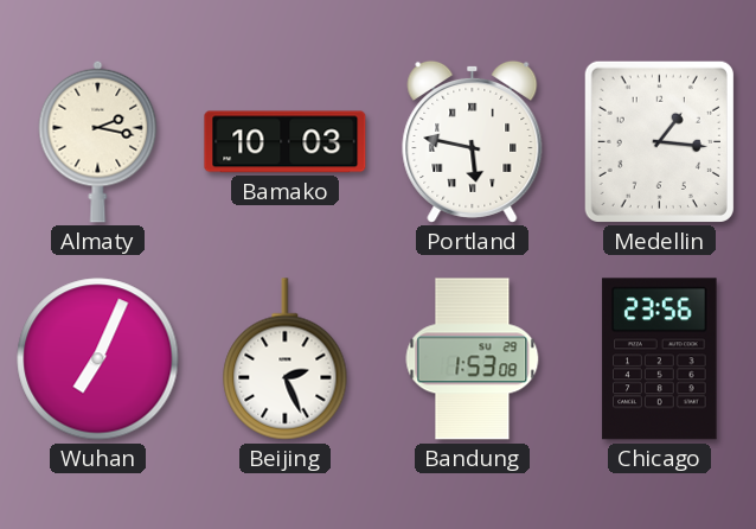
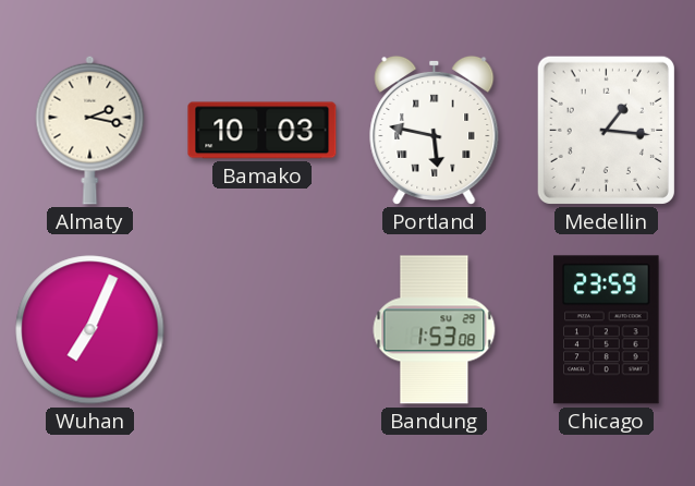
Beijing: 2:26 -> none
Chicago: 23:56 -> 23:59
